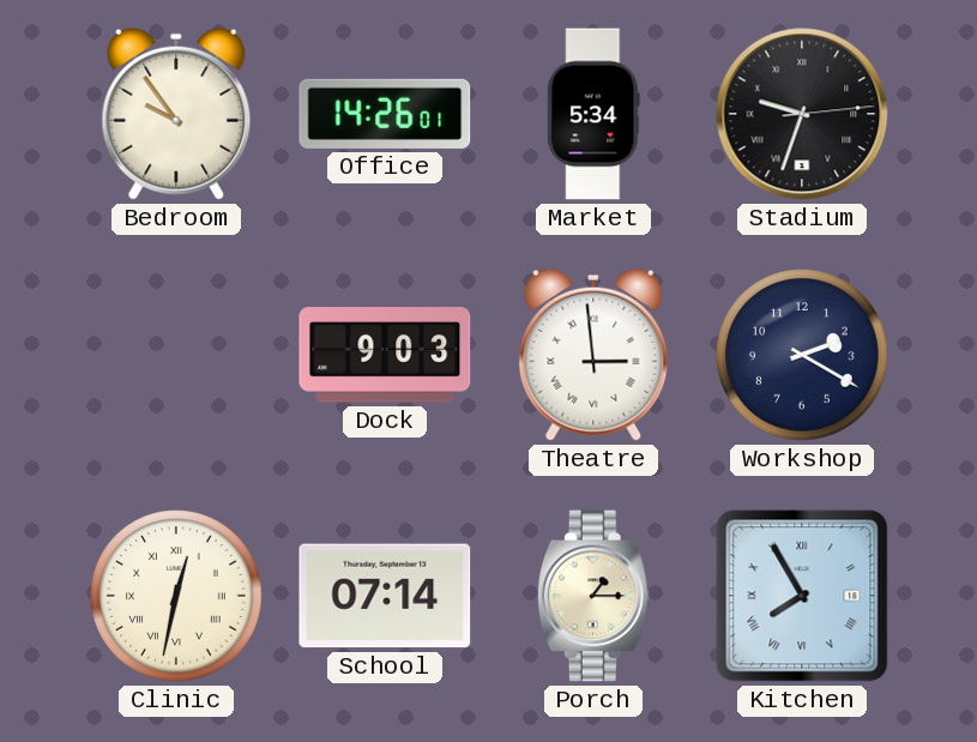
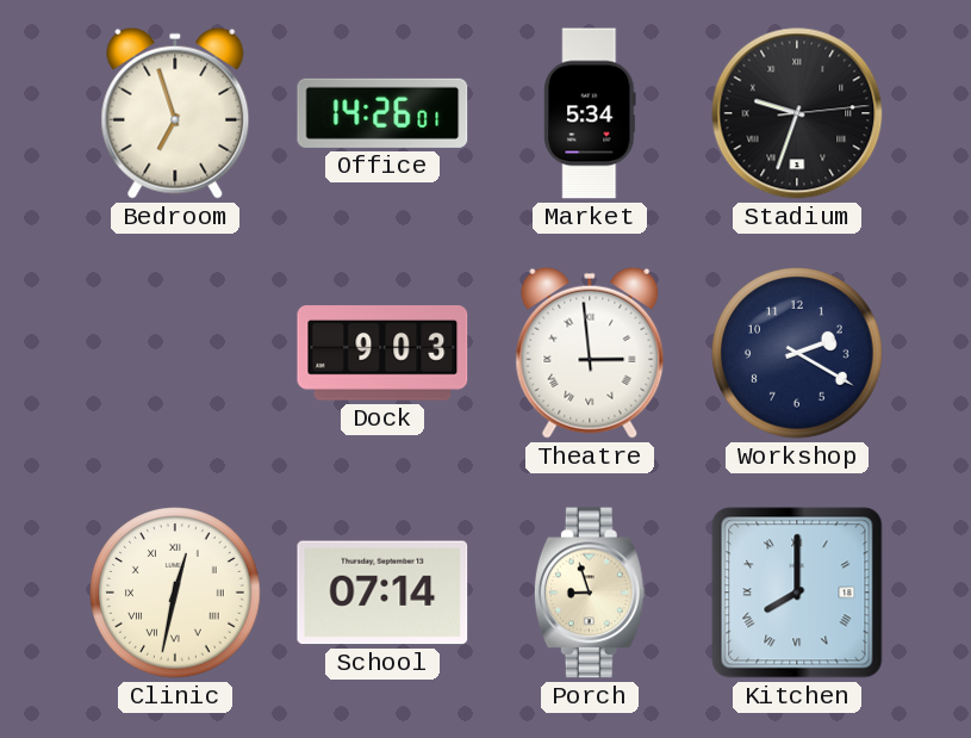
Bedroom: 9:54 -> 6:57
Porch: 1:15 -> 8:57
Kitchen: 7:55 -> 8:00
